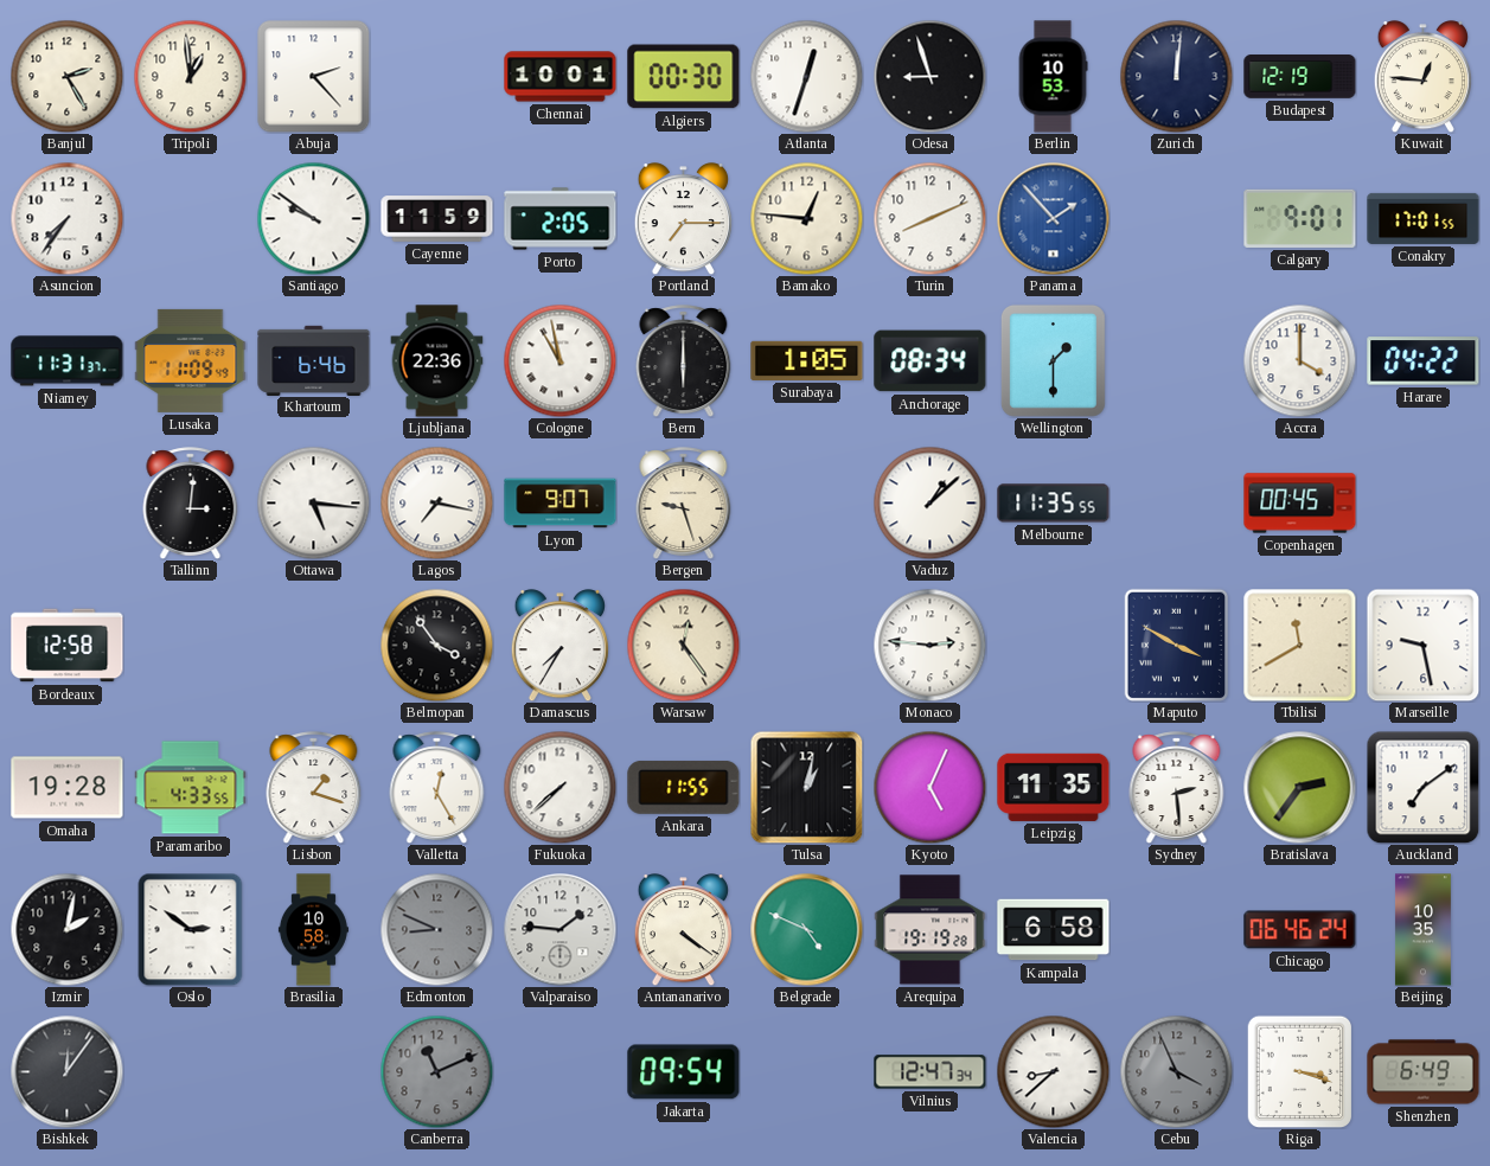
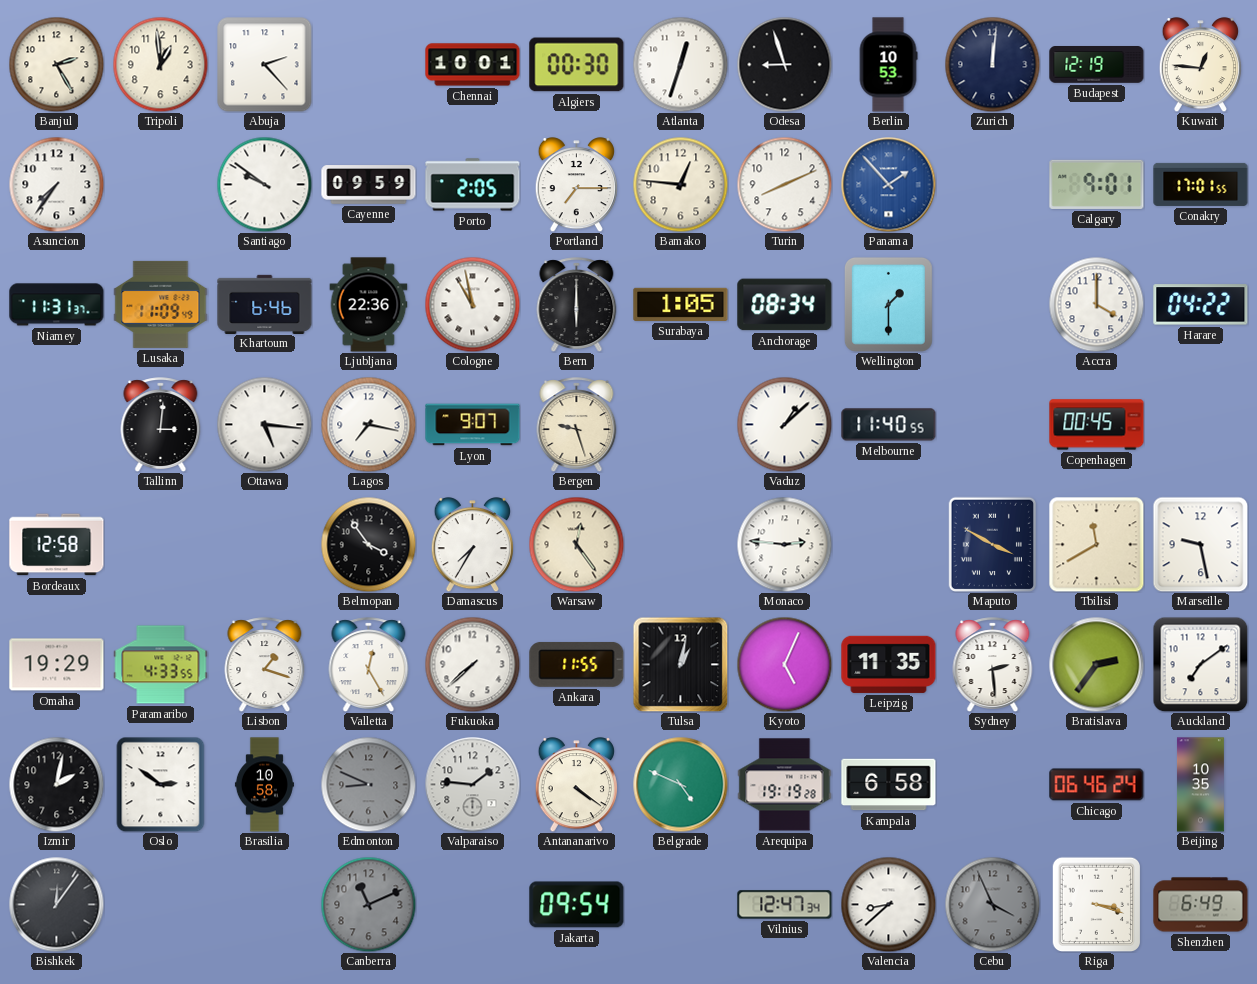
Cayenne: 11:59 -> 09:59
Melbourne: 11:35 -> 11:40
Omaha: 19:28 -> 19:29
